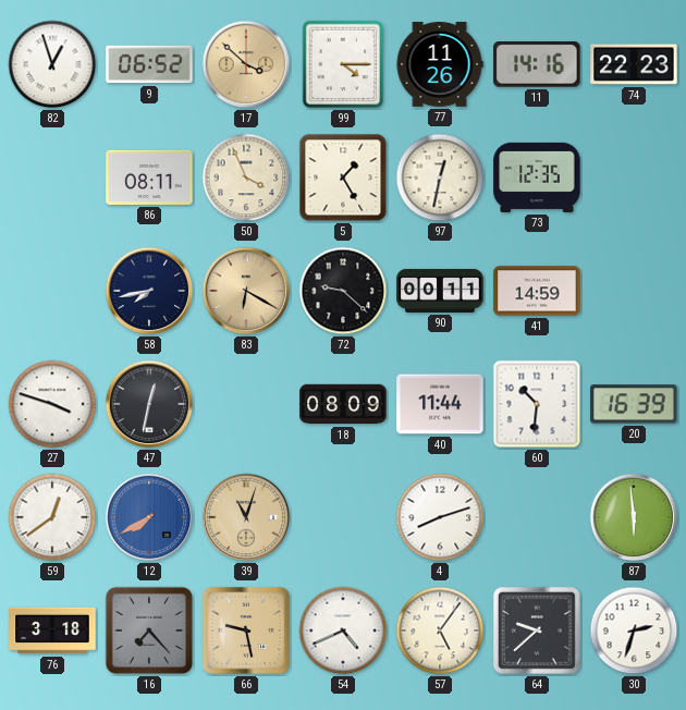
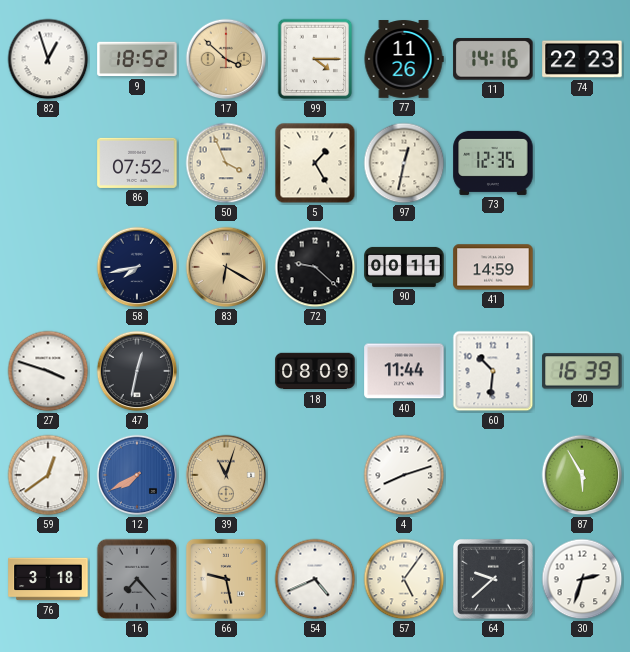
9: 06:52 -> 18:52
86: 08:11 -> 07:52
87: 5:59 -> 5:55
